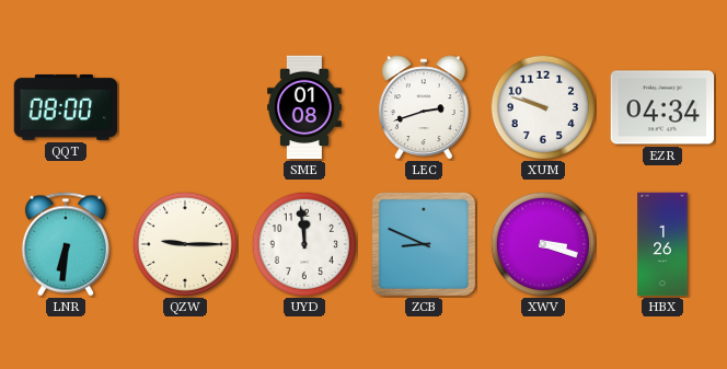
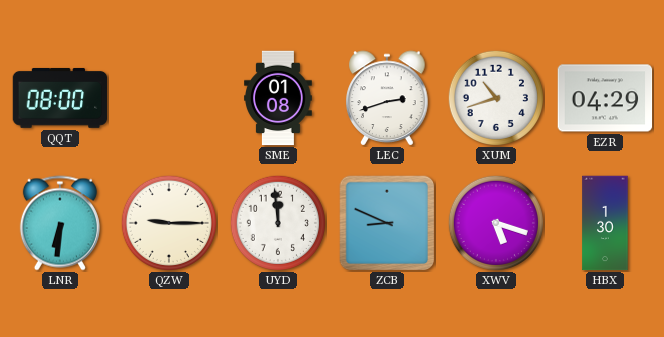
XUM: 9:48 -> 10:42
EZR: 04:34 -> 04:29
XWV: 3:18 -> 5:18
HBX: 1:26 -> 1:30
